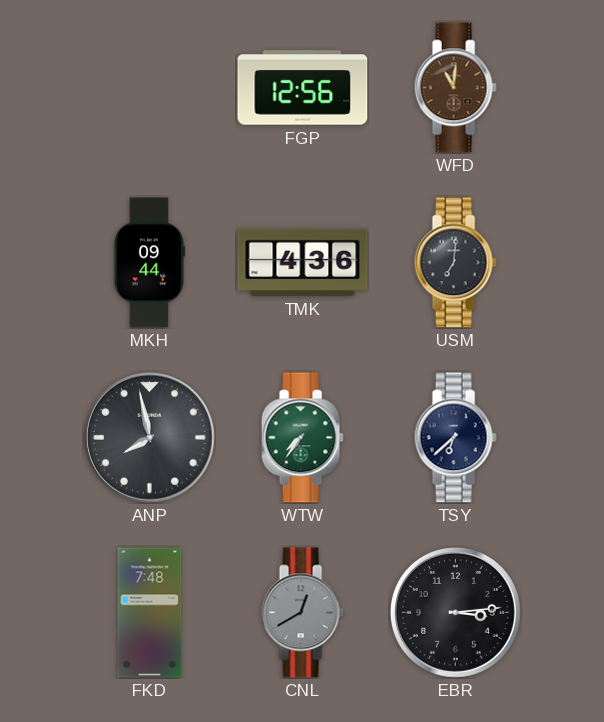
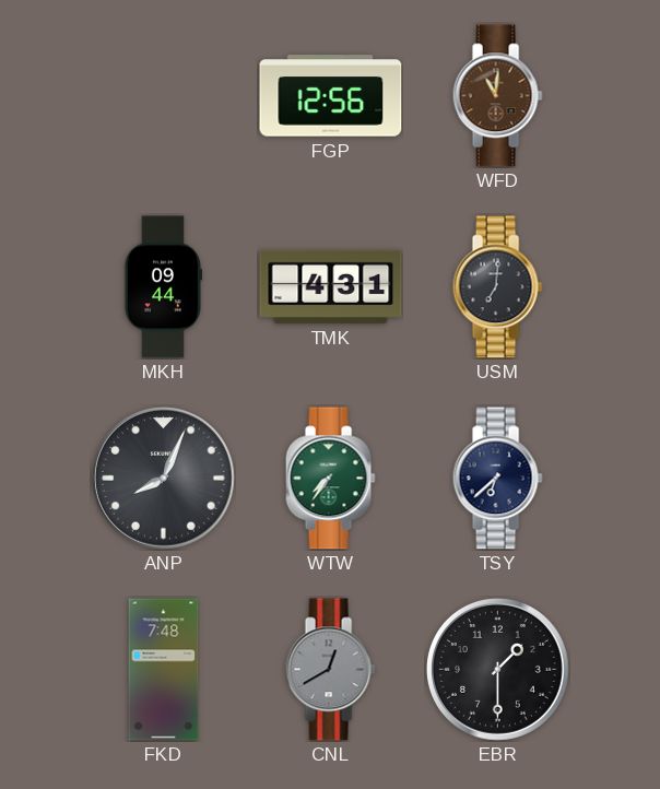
TMK: 4:36 -> 4:31
ANP: 7:58 -> 8:04
EBR: 3:14 -> 1:30
